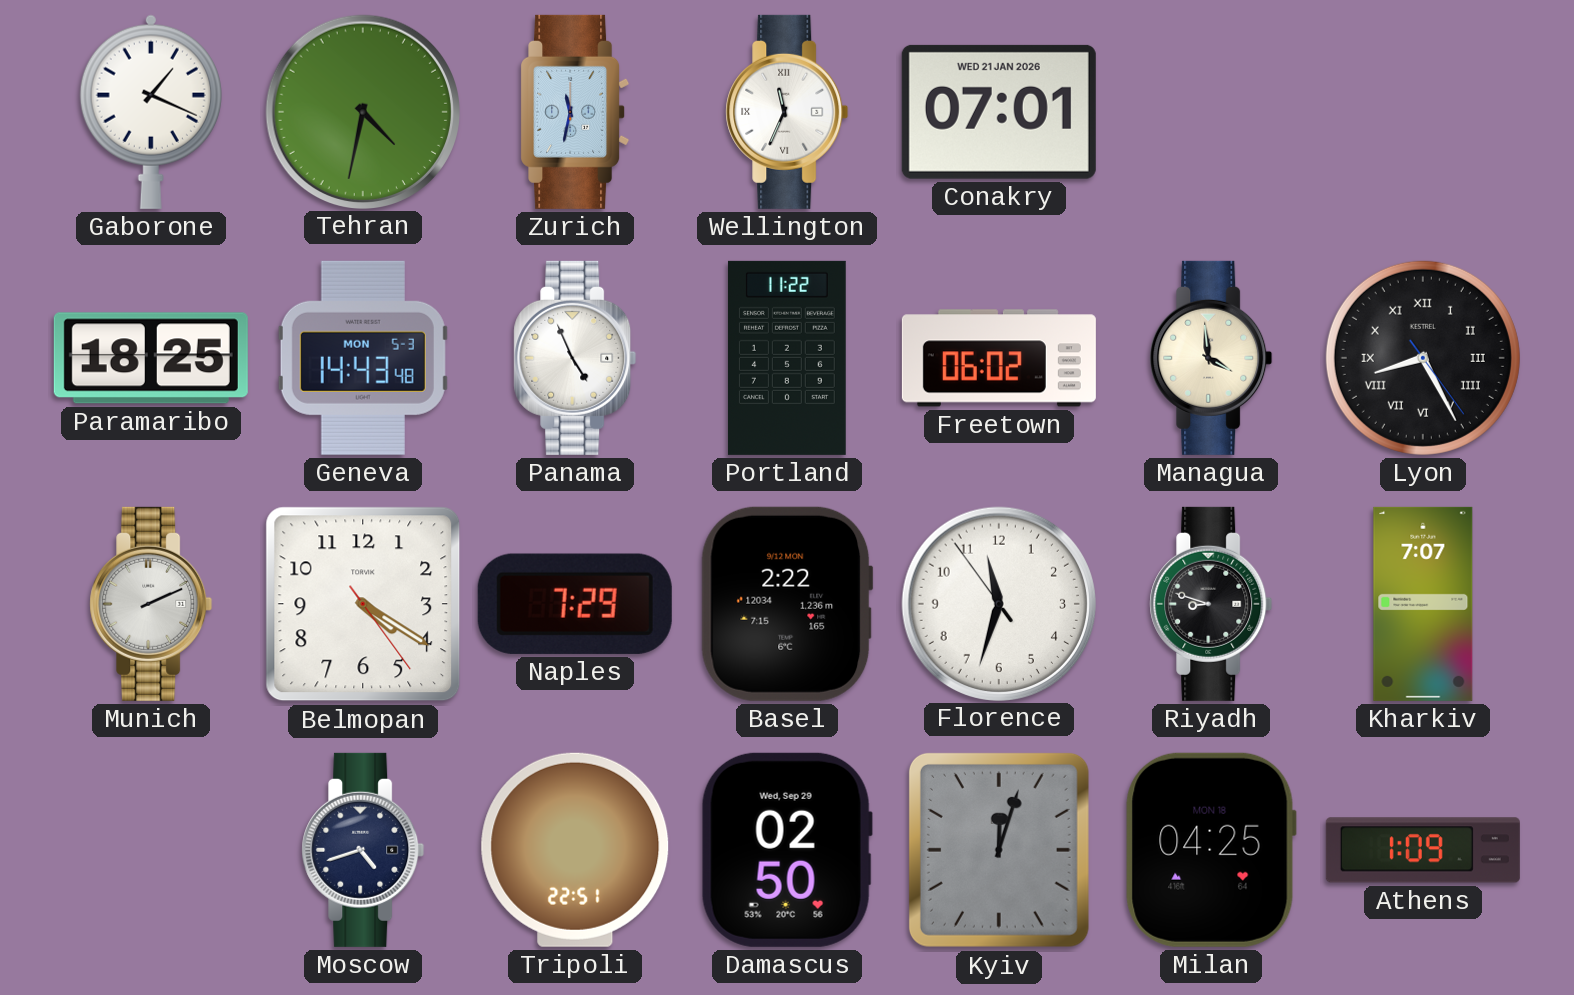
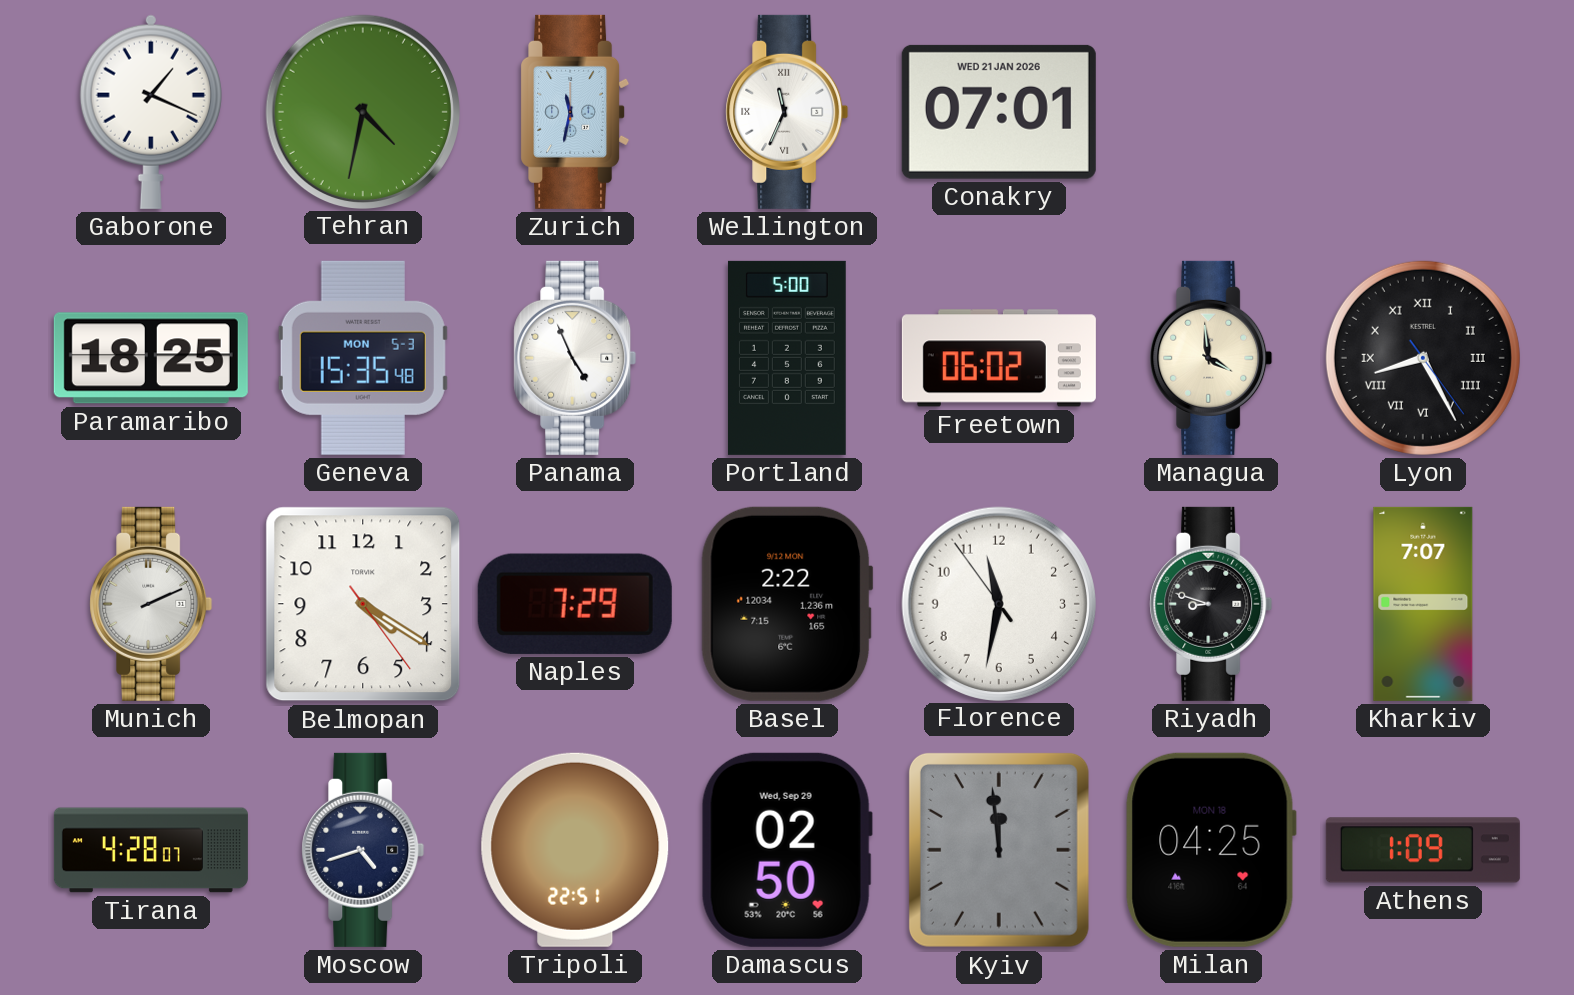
Geneva: 14:43 -> 15:35
Portland: 11:22 -> 5:00
Florence: 11:32 -> 11:31
Tirana: none -> 4:28
Kyiv: 12:03 -> 11:59
